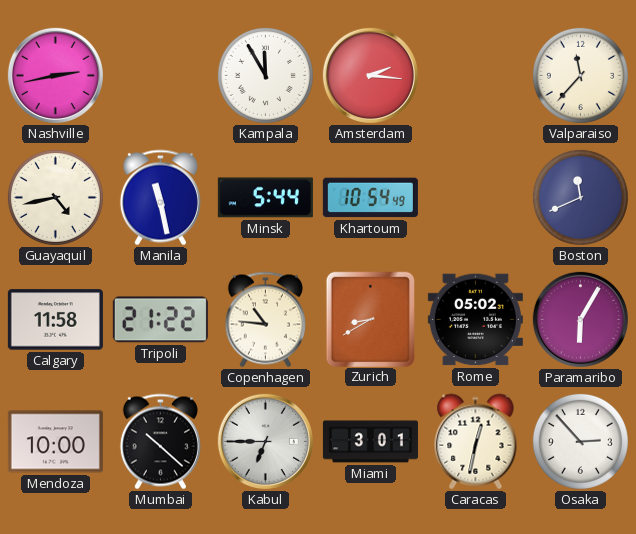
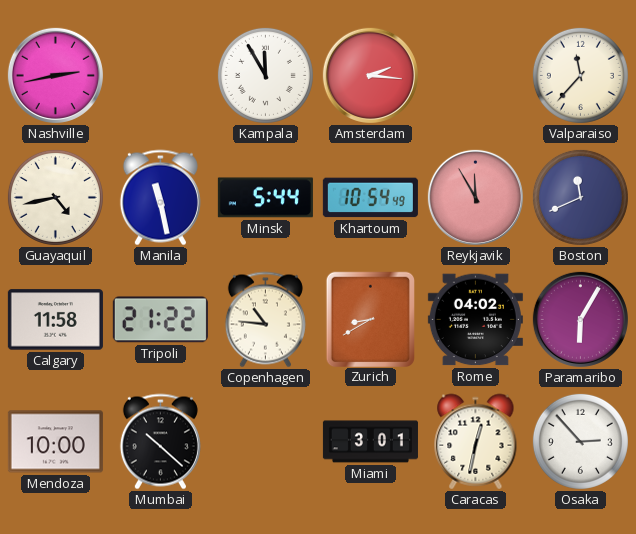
Reykjavik: none -> 11:55
Rome: 05:02 -> 04:02
Kabul: 6:45 -> none
